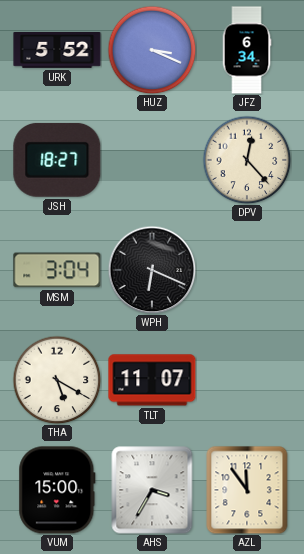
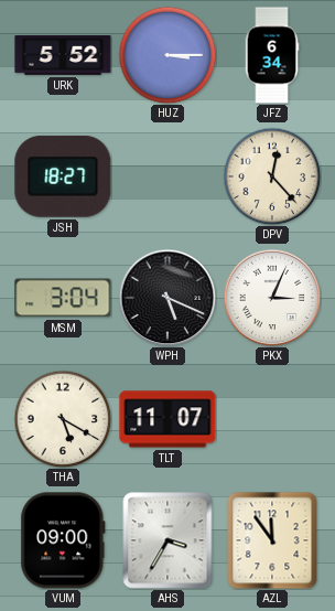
HUZ: 3:19 -> 3:15
WPH: 6:19 -> 5:19
PKX: none -> 3:04
VUM: 15:00 -> 09:00
